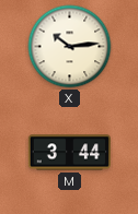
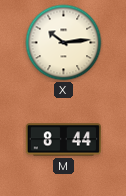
M: 3:44 -> 8:44
